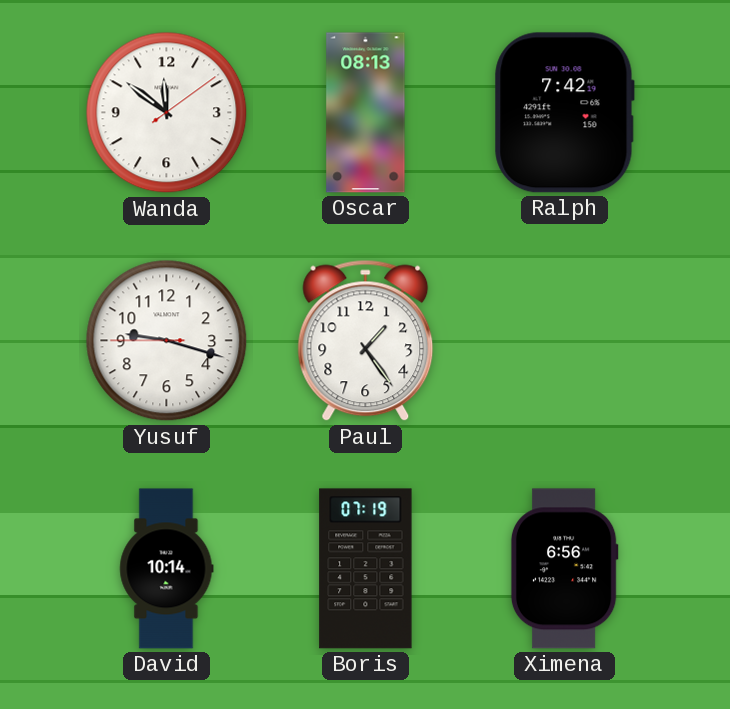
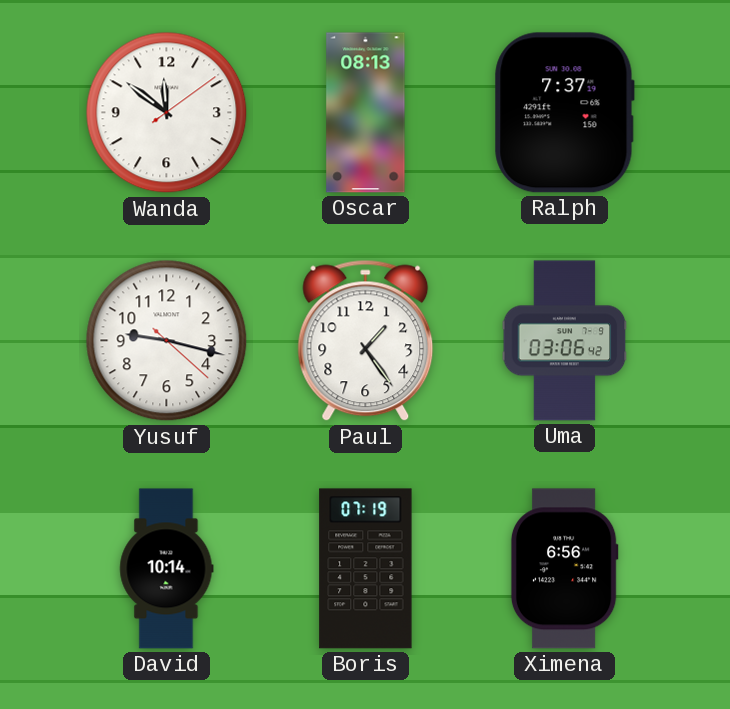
Ralph: 7:42 -> 7:37
Yusuf: 9:17:45 -> 9:17:22
Uma: none -> 03:06
